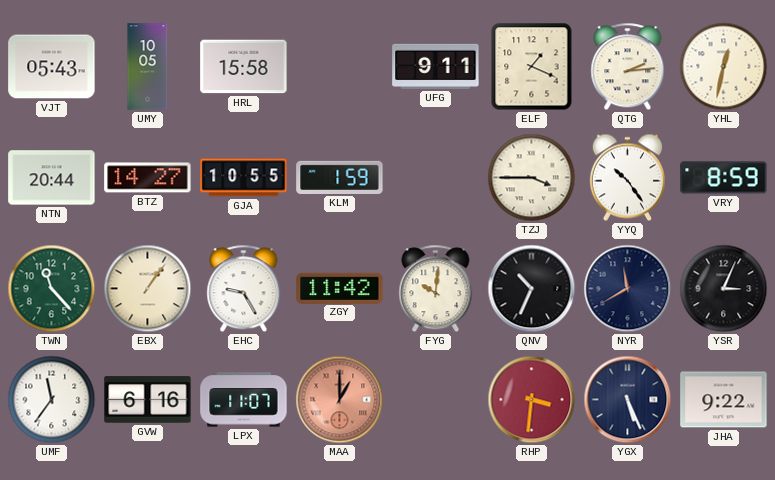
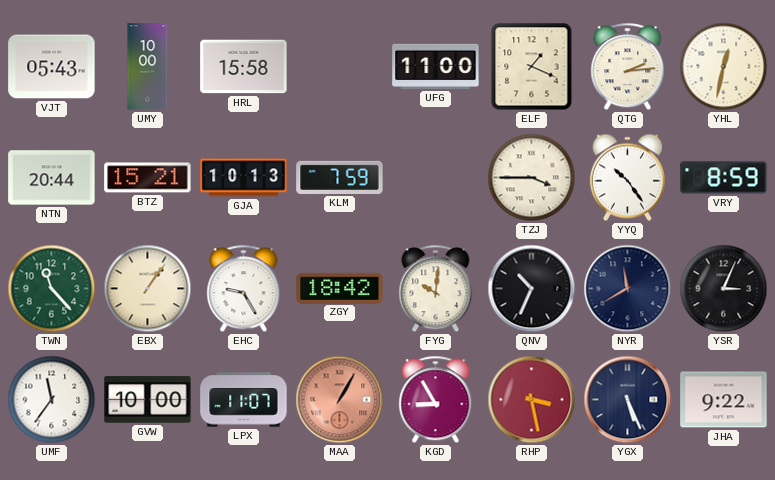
UMY: 10:05 -> 10:00
UFG: 9:11 -> 11:00
BTZ: 14:27 -> 15:21
GJA: 10:55 -> 10:13
KLM: 1:59 -> 7:59
ZGY: 11:42 -> 18:42
GVW: 6:16 -> 10:00
MAA: 1:00 -> 1:05
KGD: none -> 8:55
RHP: 3:31 -> 3:28
